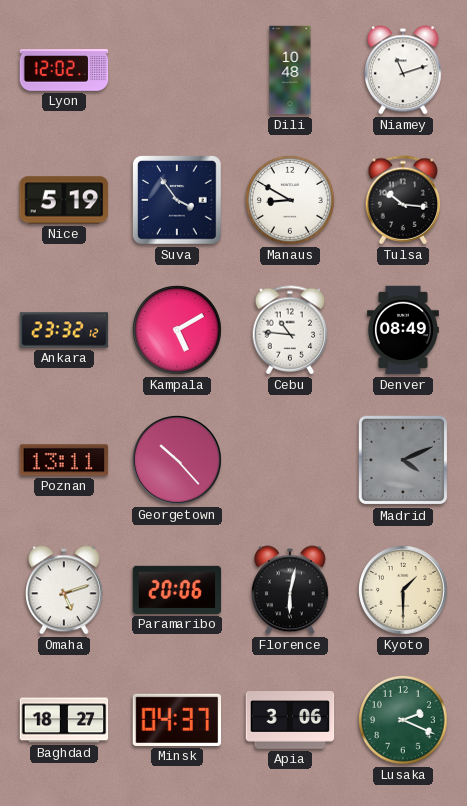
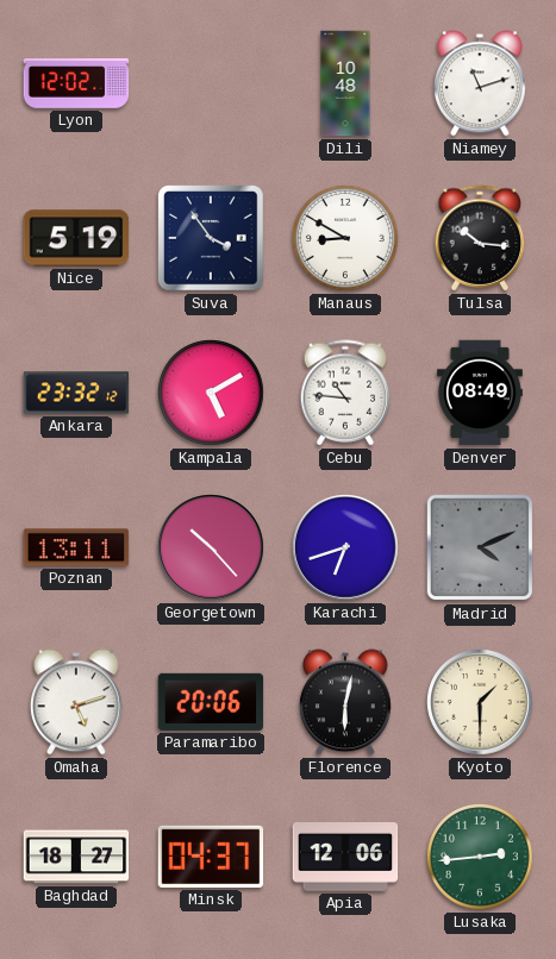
Karachi: none -> 6:42
Apia: 3:06 -> 12:06
Lusaka: 2:19 -> 2:44
